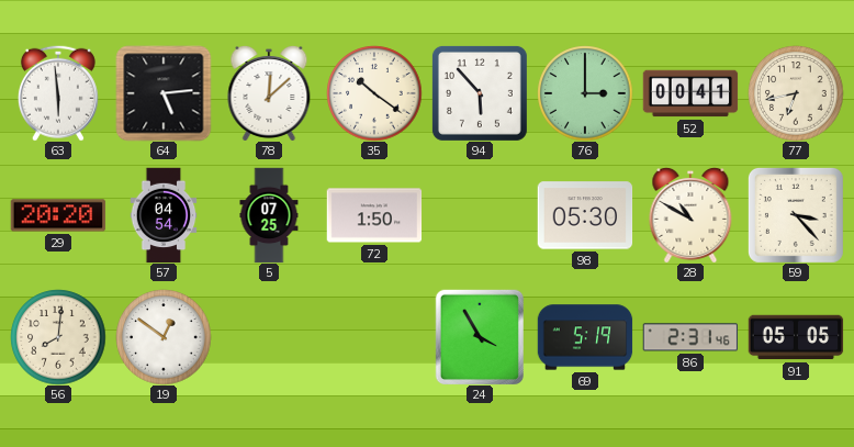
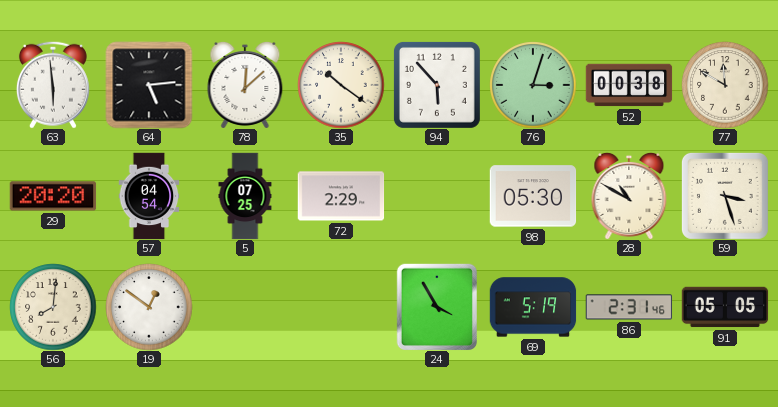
76: 3:00 -> 3:03
52: 00:41 -> 00:38
77: 6:43 -> 11:50
72: 1:50 -> 2:29
59: 3:23 -> 3:27
